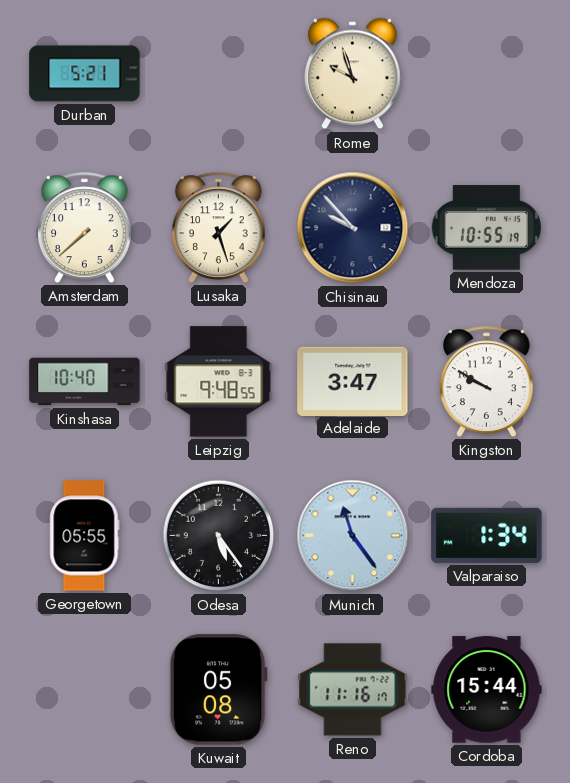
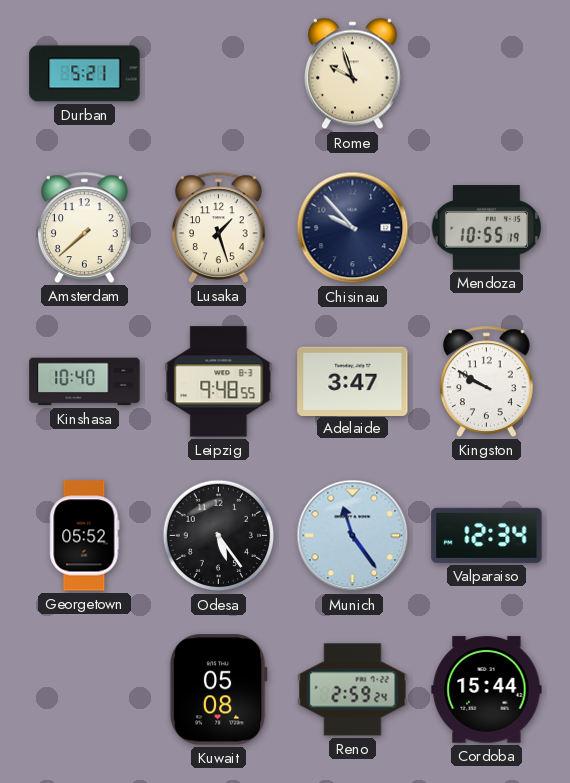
Georgetown: 05:55 -> 05:52
Valparaiso: 1:34 -> 12:34
Reno: 11:16 -> 2:59
